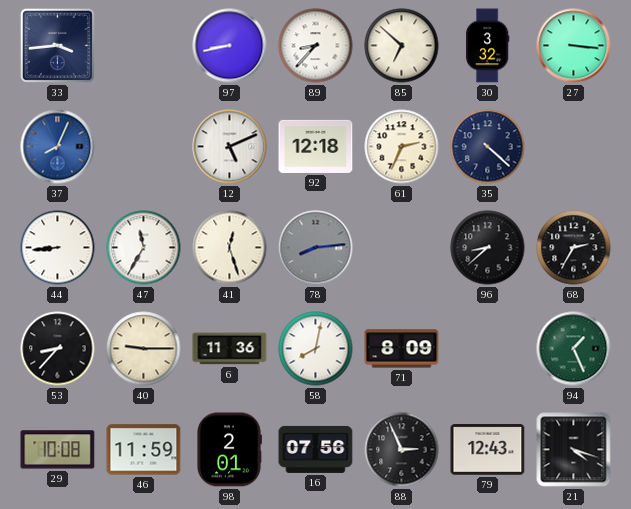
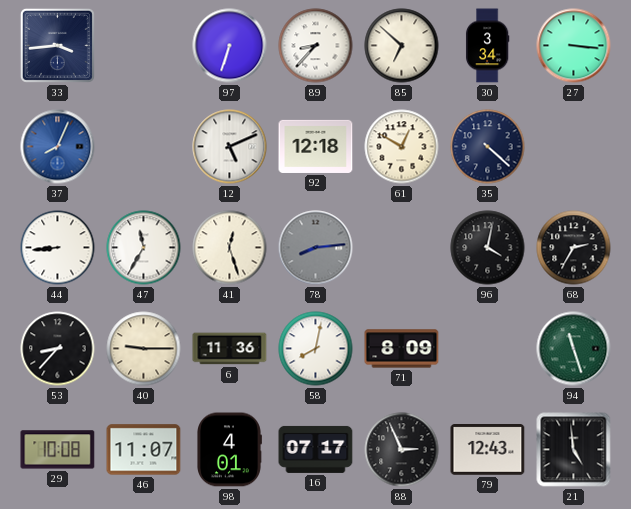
97: 8:43 -> 6:33
30: 3:32 -> 3:34
61: 2:34 -> 12:50
96: 8:38 -> 4:02
94: 1:26 -> 11:27
46: 11:59 -> 11:07
98: 2:01 -> 4:01
16: 07:56 -> 07:17
21: 4:18 -> 4:59
